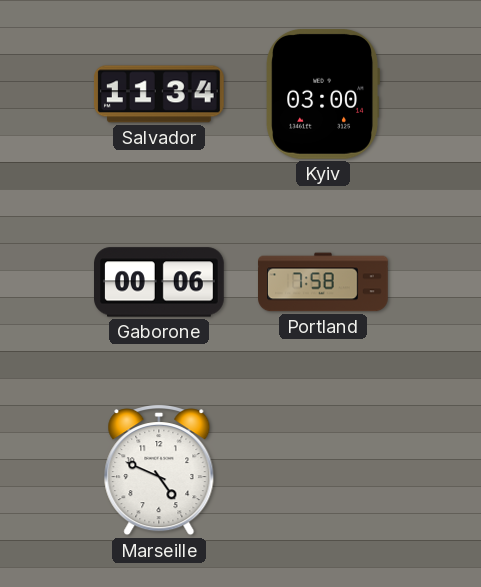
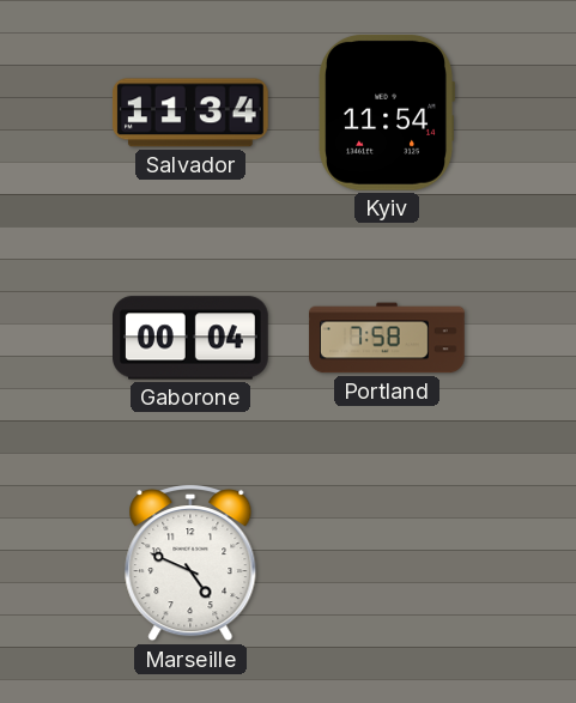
Kyiv: 03:00 -> 11:54
Gaborone: 00:06 -> 00:04
